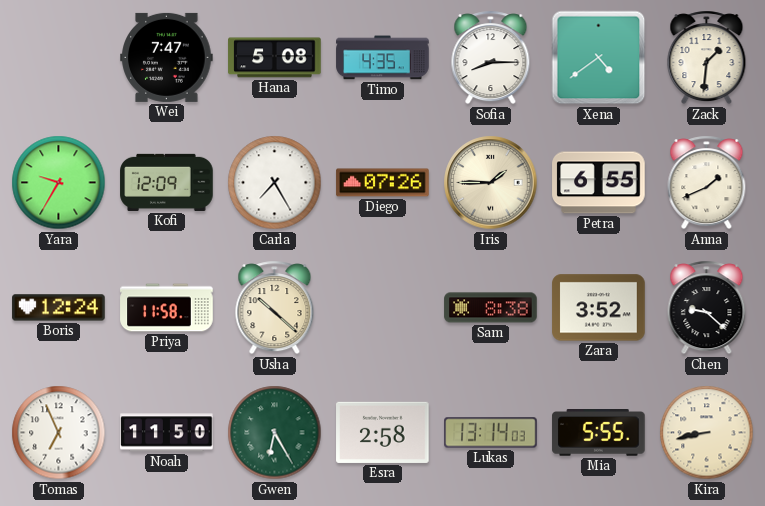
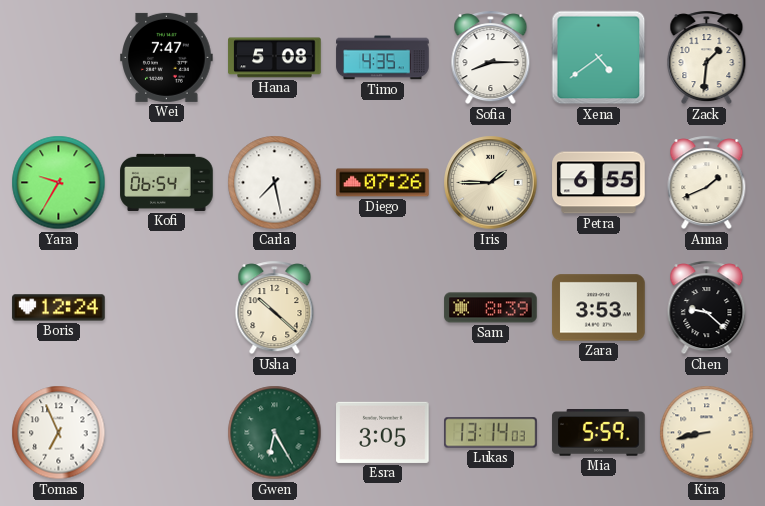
Kofi: 12:09 -> 06:54
Carla: 7:25 -> 7:28
Priya: 11:58 -> none
Sam: 8:38 -> 8:39
Zara: 3:52 -> 3:53
Noah: 11:50 -> none
Esra: 2:58 -> 3:05
Mia: 5:55 -> 5:59
